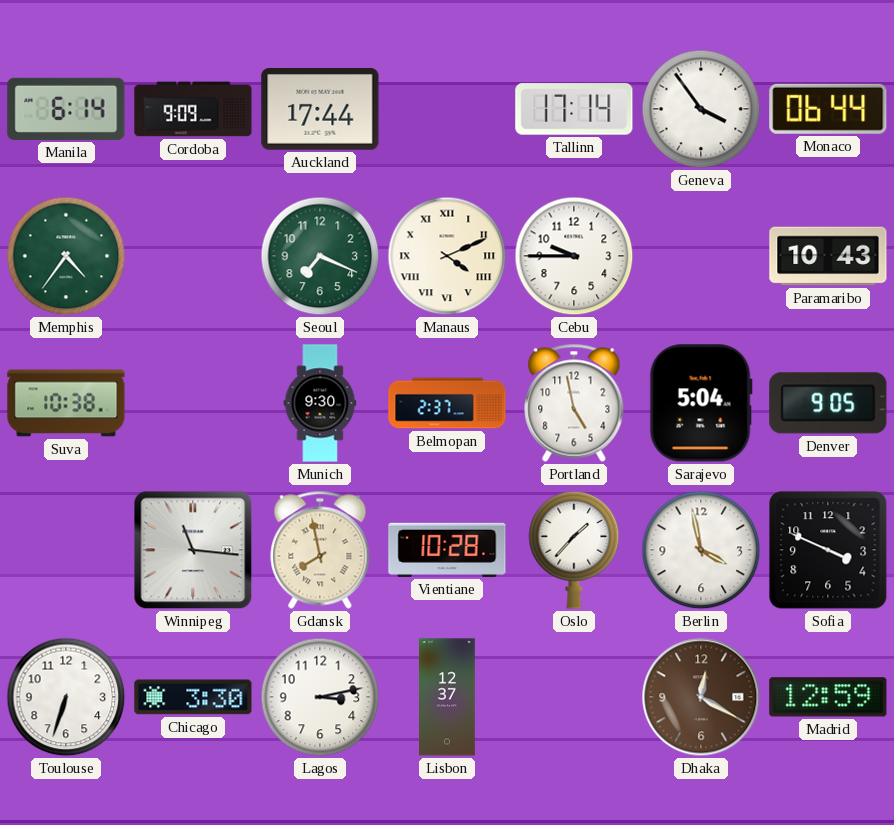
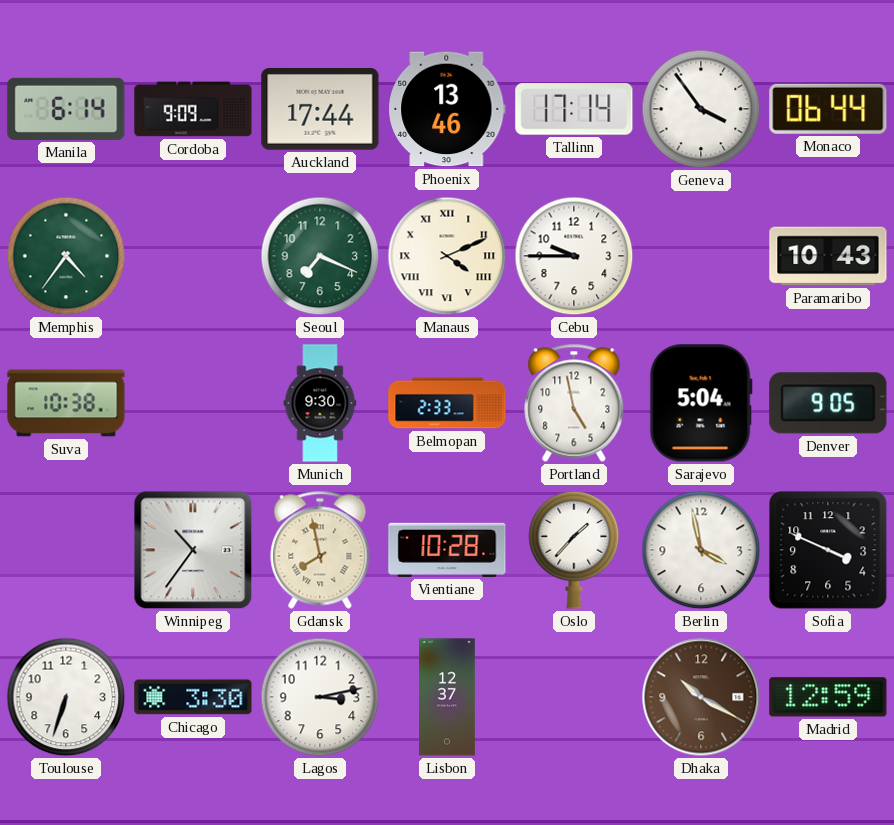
Phoenix: none -> 13:46
Belmopan: 2:37 -> 2:33
Winnipeg: 11:16 -> 10:36
Dhaka: 12:20 -> 10:20
